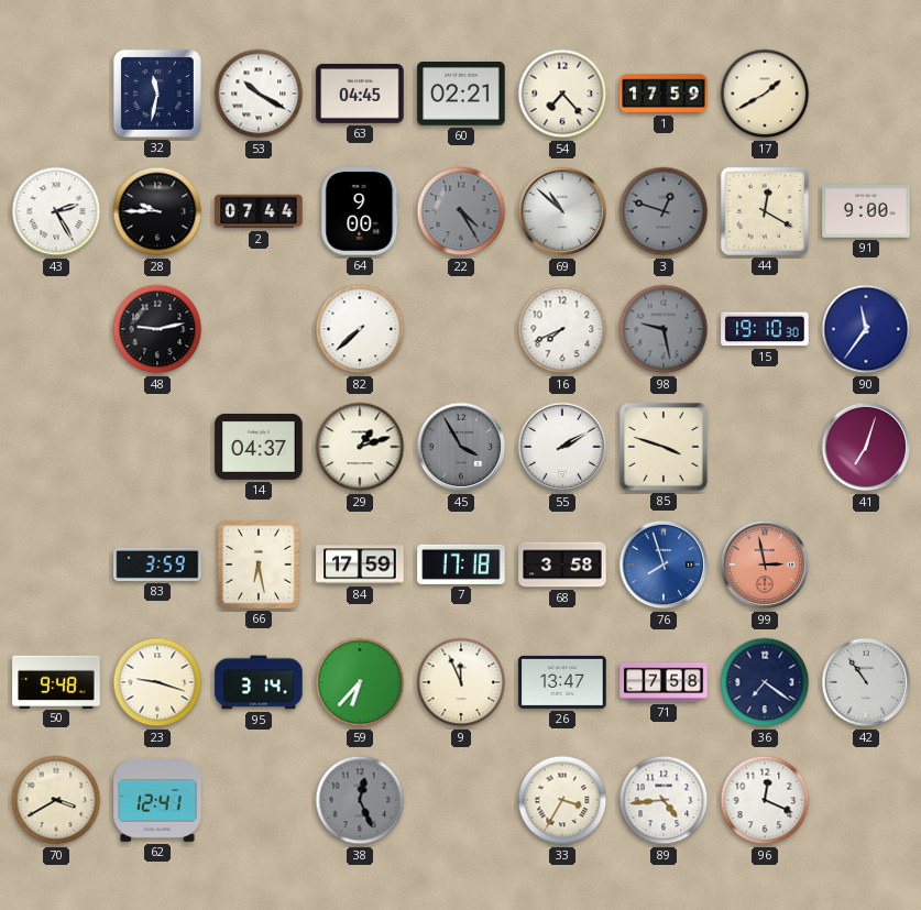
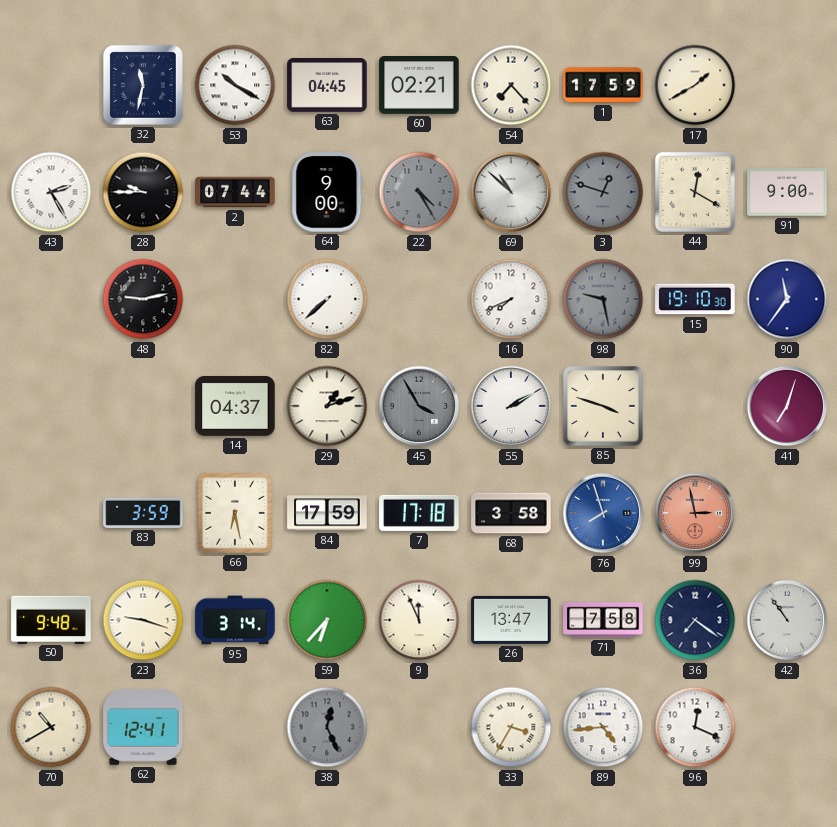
70: 3:40 -> 10:40
